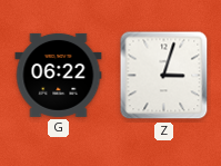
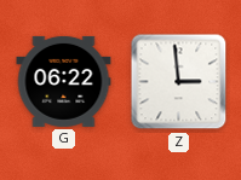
Z: 3:03 -> 2:59
